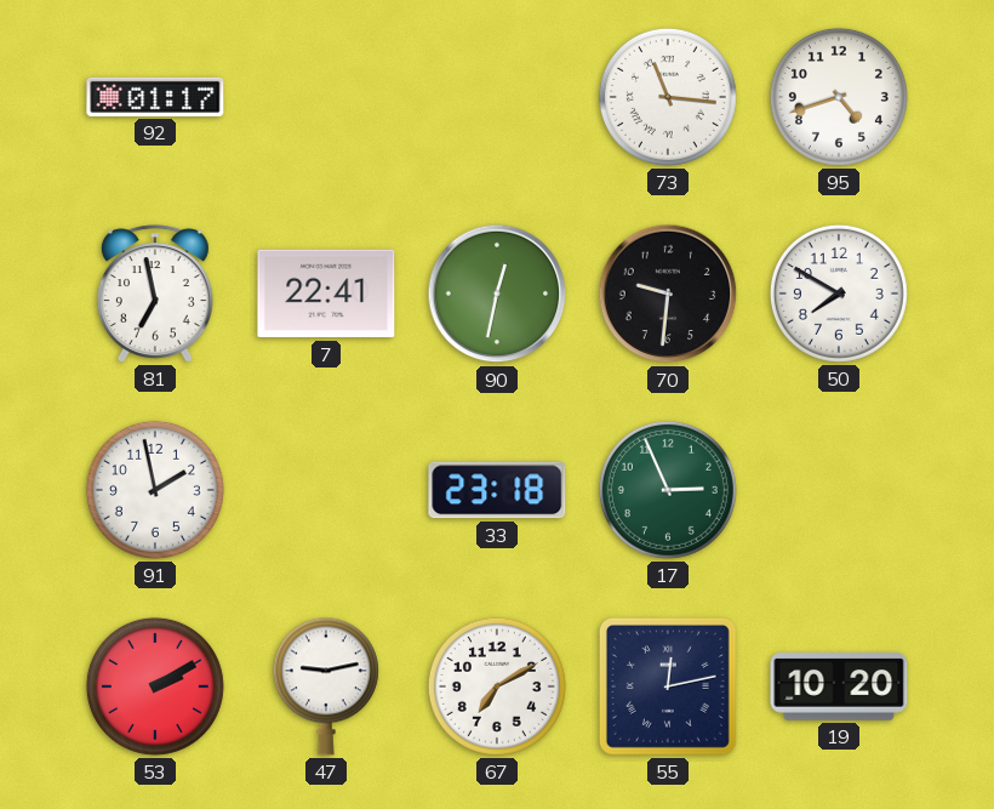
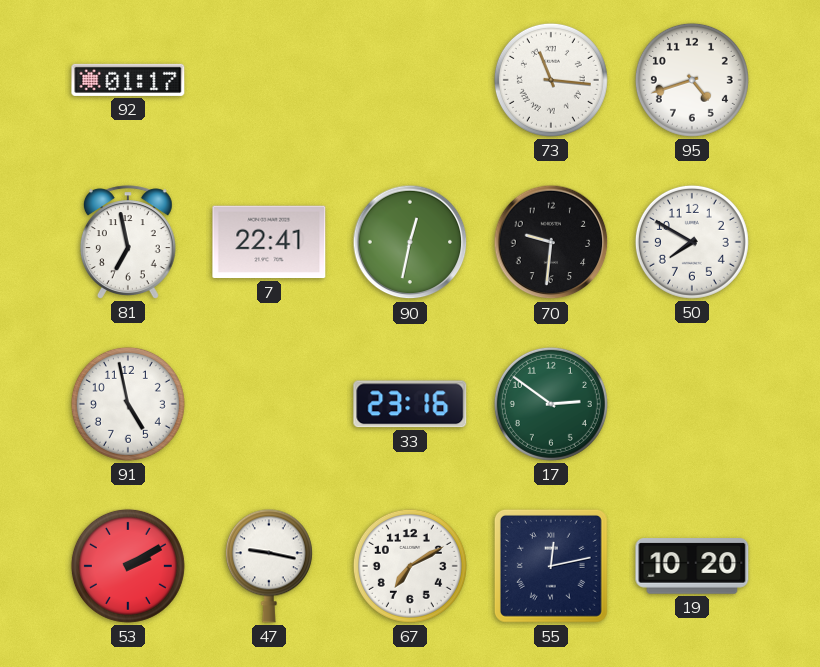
91: 1:58 -> 4:58
33: 23:18 -> 23:16
17: 2:56 -> 2:51
47: 9:13 -> 9:17
